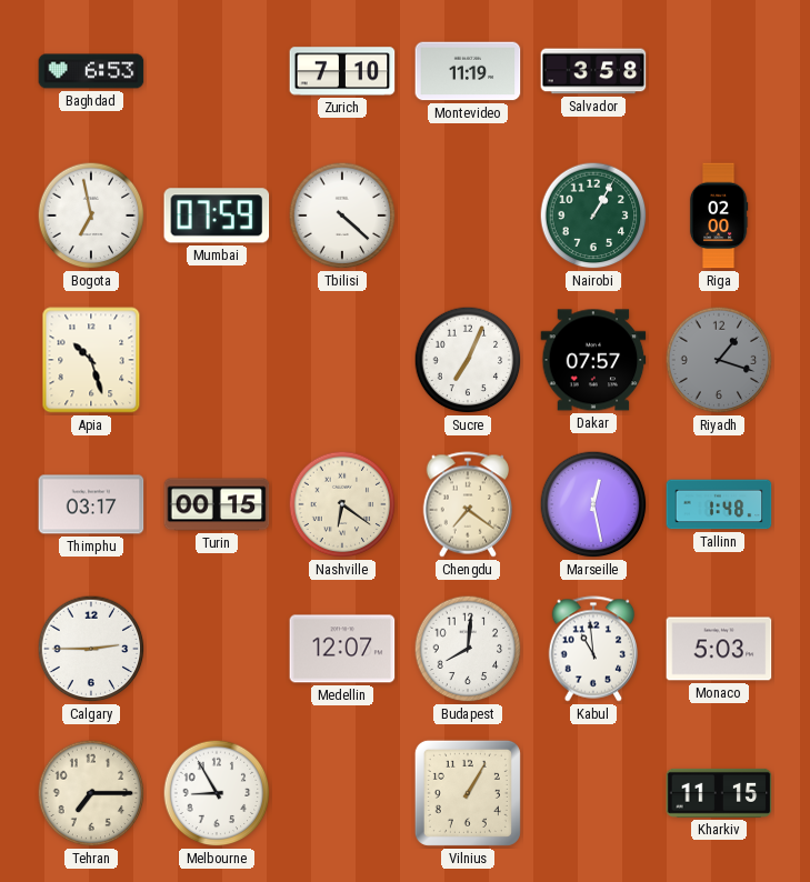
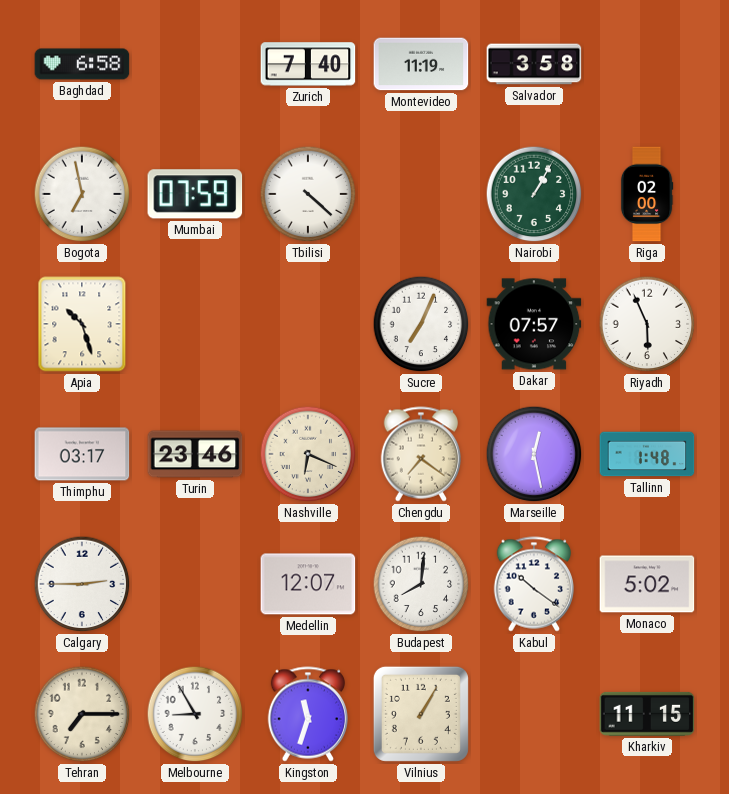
Baghdad: 6:53 -> 6:58
Zurich: 7:10 -> 7:40
Riyadh: 1:18 -> 5:56
Riyadh dial: grey -> white
Turin: 00:15 -> 23:46
Nashville: 6:21 -> 6:19
Kabul: 10:59 -> 10:21
Monaco: 5:03 -> 5:02
Kingston: none -> 11:33
